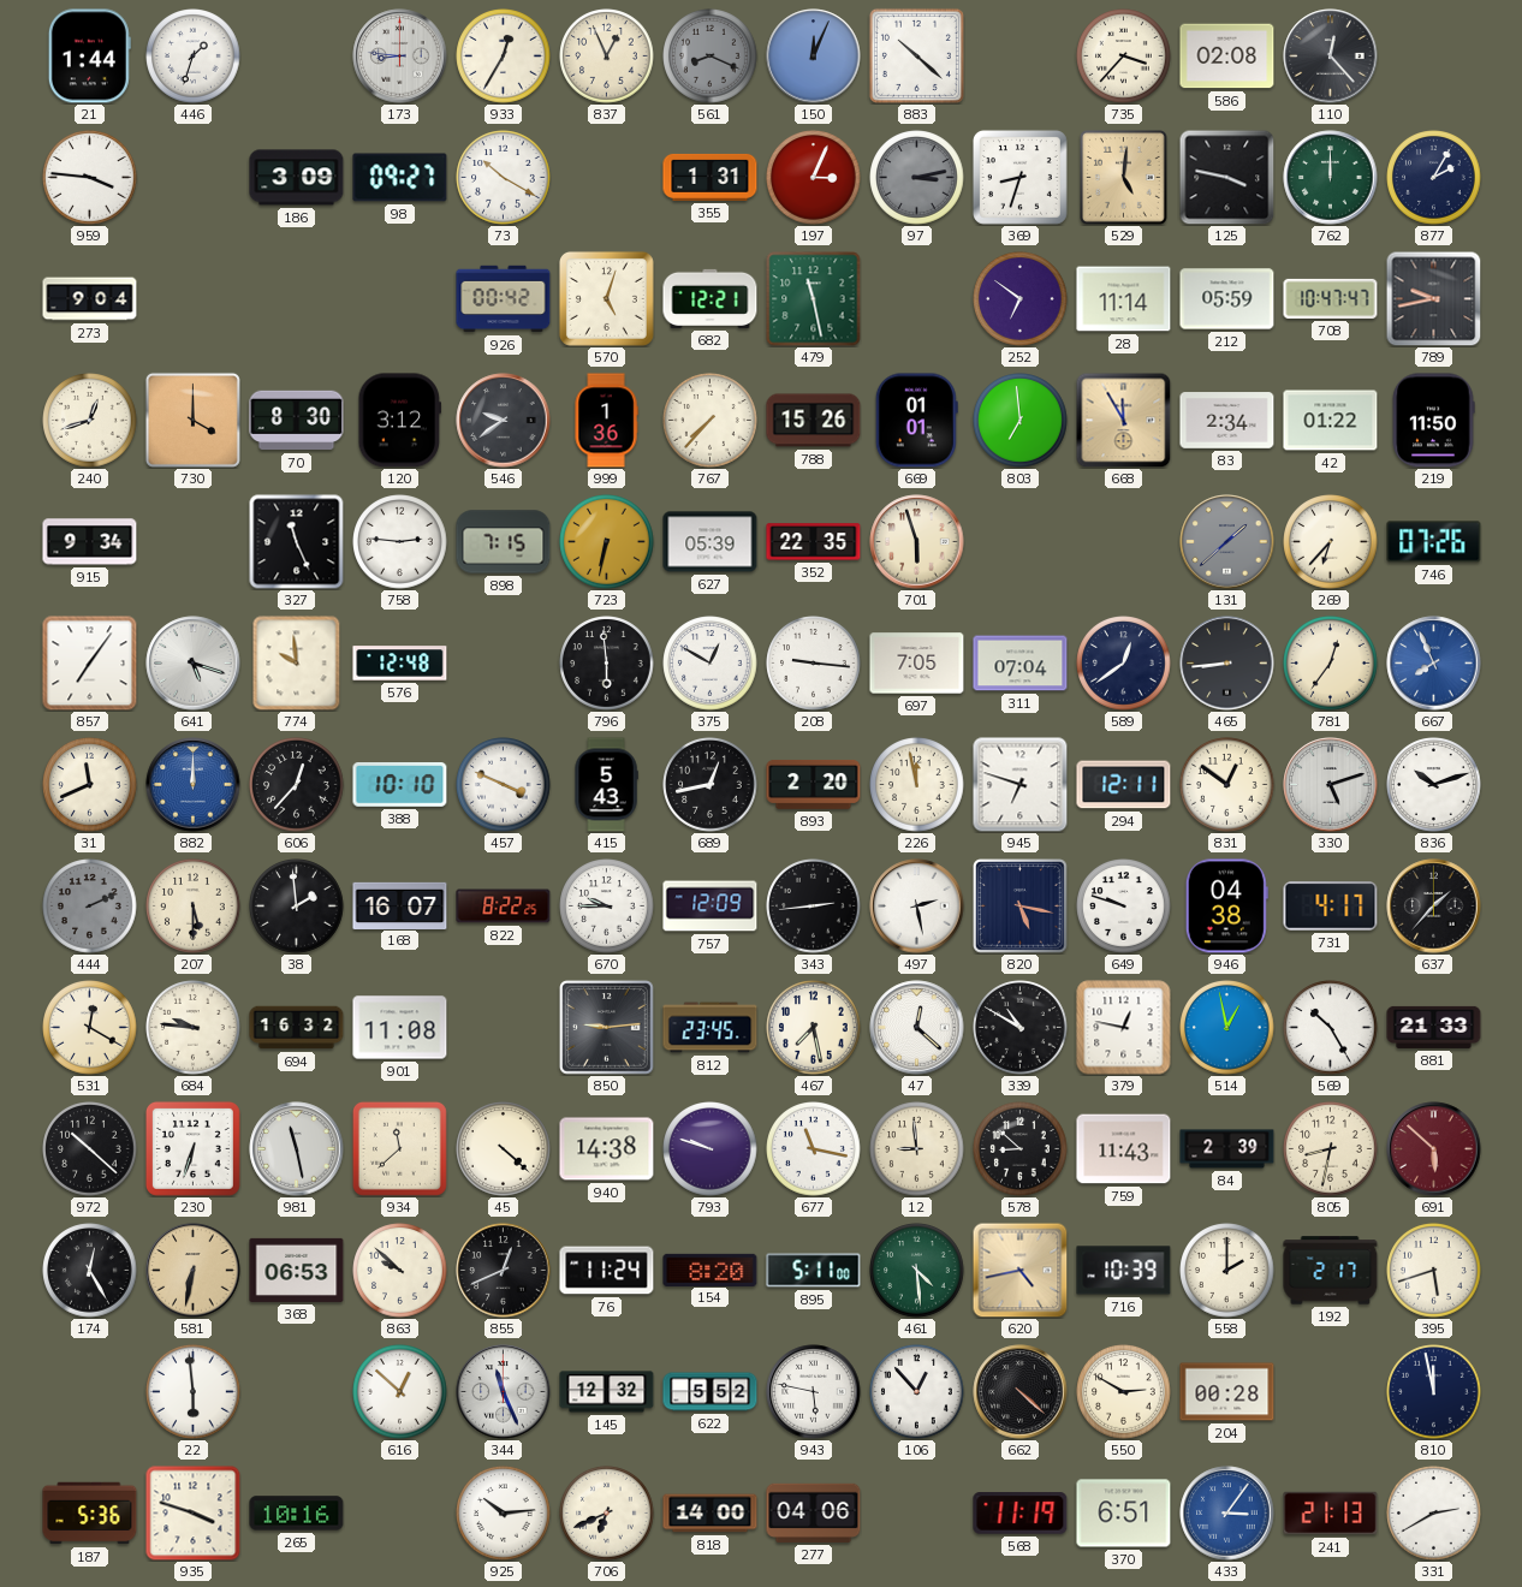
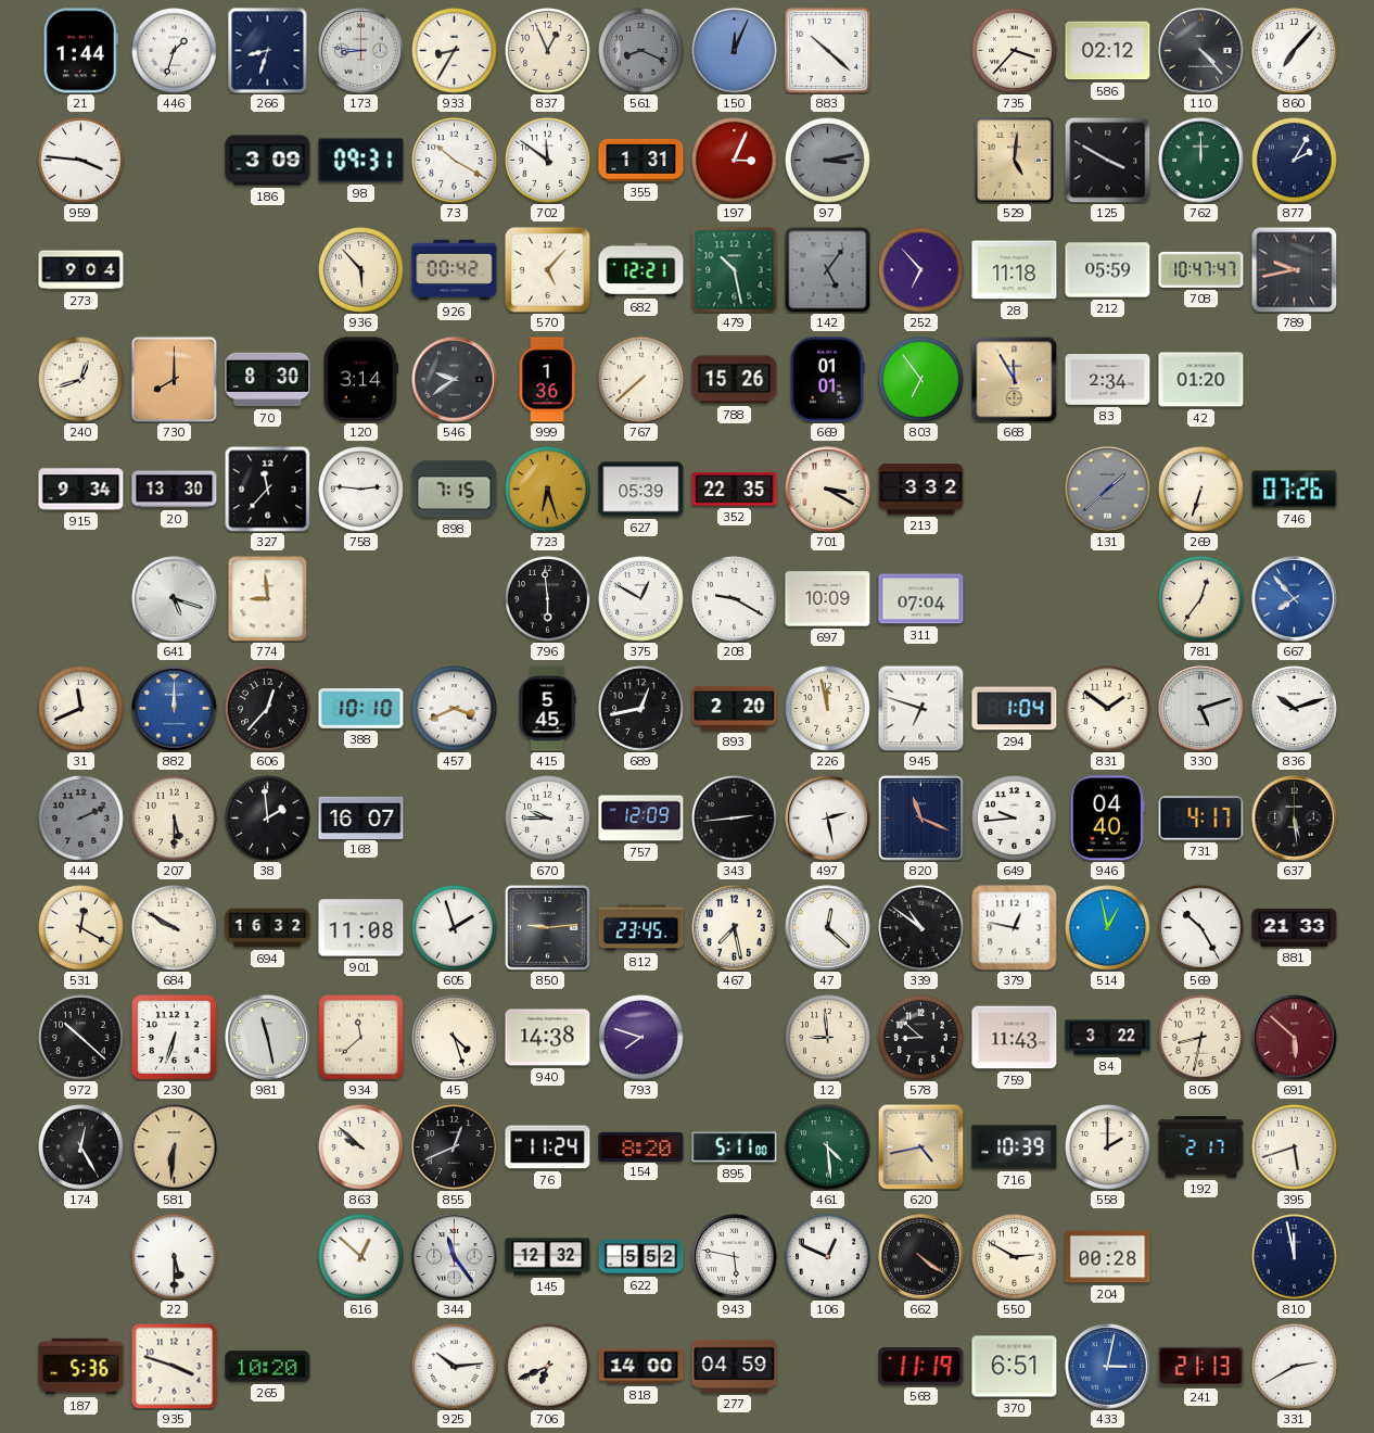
266: none -> 8:33
933: 12:35 -> 8:35
586: 02:08 -> 02:12
110: 12:23 -> 4:23
860: none -> 7:07
98: 09:27 -> 09:31
702: none -> 11:51
369: 8:33 -> none
125: 3:47 -> 3:50
936: none -> 5:53
570: 5:03 -> 5:07
479: 11:28 -> 10:28
142: none -> 5:06
252: 6:51 -> 6:53
28: 11:14 -> 11:18
730: 4:00 -> 8:00
120: 3:12 -> 3:14
767: 7:37 -> 7:38
803: 6:59 -> 6:54
42: 01:22 -> 01:20
219: 11:50 -> none
20: none -> 13:30
327: 11:26 -> 11:37
723: 6:32 -> 6:27
701: 5:57 -> 3:20
213: none -> 3:32
269: 6:37 -> 6:33
857: 7:06 -> none
774: 9:59 -> 8:59
576: 12:48 -> none
208: 9:16 -> 9:20
697: 7:05 -> 10:09
589: 12:39 -> none
465: 8:44 -> none
667: 7:56 -> 7:53
457: 3:49 -> 3:41
415: 5:43 -> 5:45
294: 12:11 -> 1:04
831: 12:51 -> 1:51
822: 8:22 -> none
820: 5:17 -> 11:19
649: 9:48 -> 9:44
946: 04:38 -> 04:40
637: 1:37 -> 5:29
684: 9:46 -> 9:50
605: none -> 1:57
339: 10:50 -> 10:51
45: 4:22 -> 4:27
793: 9:48 -> 7:48
677: 11:17 -> none
84: 2:39 -> 3:22
581: 6:32 -> 6:31
368: 06:53 -> none
22: 5:59 -> 5:30
344: 11:26 -> 11:24
106: 12:53 -> 12:49
662: 4:22 -> 4:21
265: 10:16 -> 10:20
277: 04:06 -> 04:59
433: 3:06 -> 3:02
